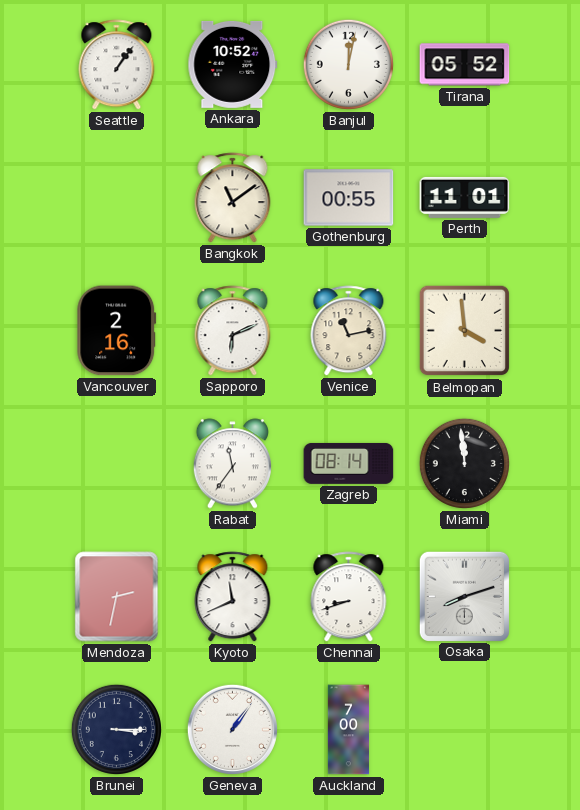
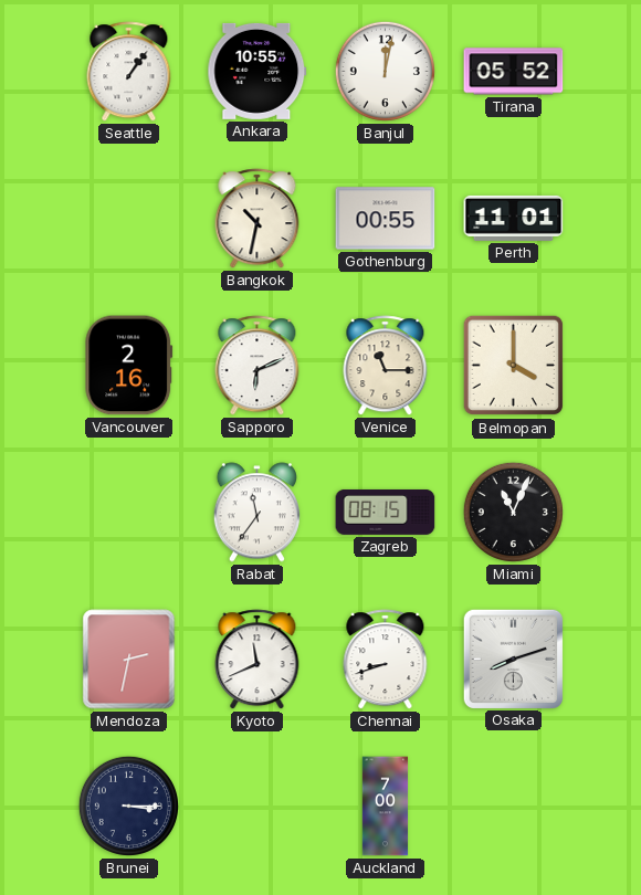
Ankara: 10:52 -> 10:55
Bangkok: 11:09 -> 10:32
Venice: 11:13 -> 11:15
Belmopan: 3:59 -> 4:00
Zagreb: 08:14 -> 08:15
Miami: 11:59 -> 11:04
Geneva: 1:06 -> none
